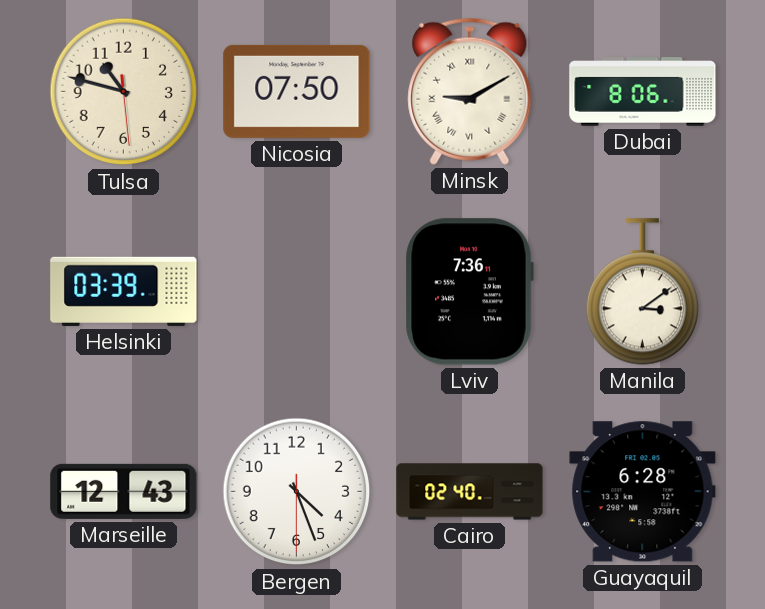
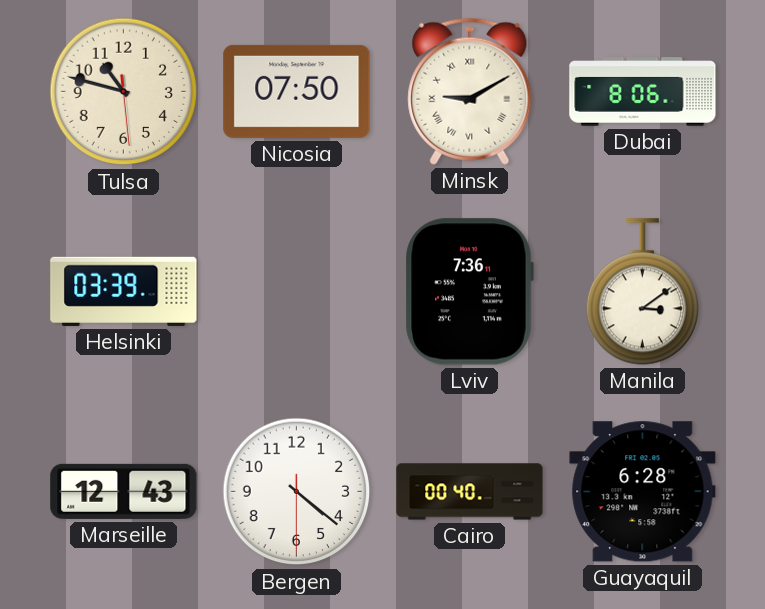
Bergen: 4:26 -> 4:21
Cairo: 02:40 -> 00:40
